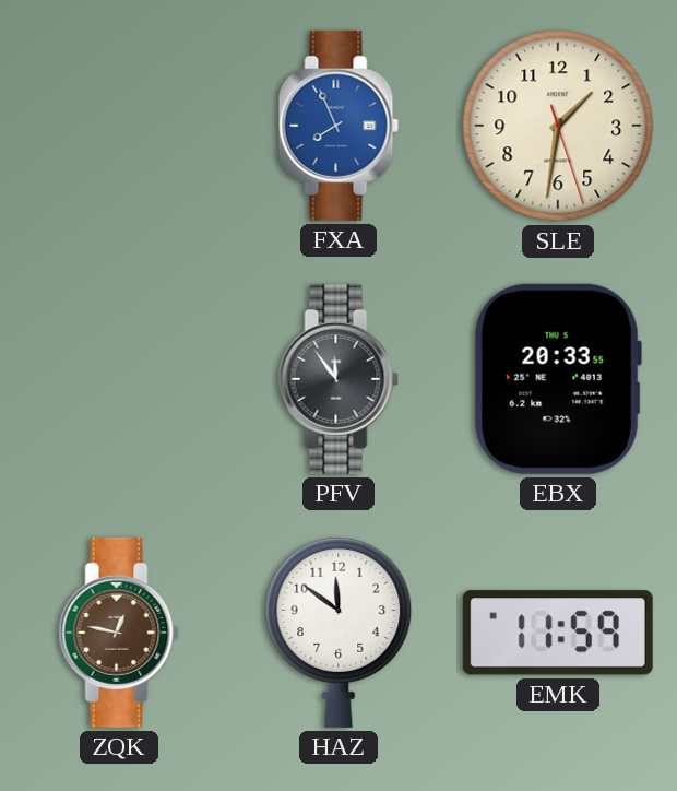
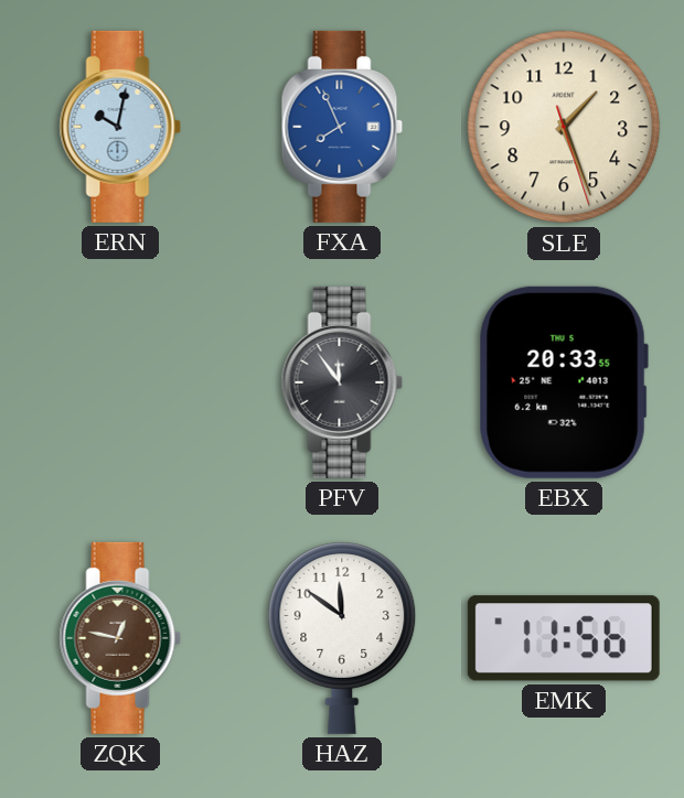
ERN: none -> 10:02
SLE: 1:31 -> 1:26
EMK: 11:59 -> 11:56
